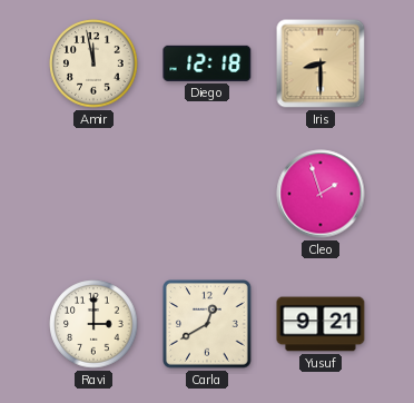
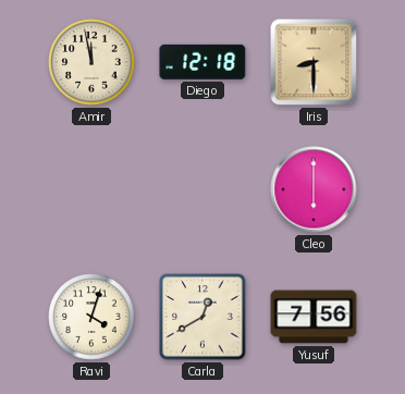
Cleo: 1:57 -> 6:00
Ravi: 3:00 -> 4:03
Yusuf: 9:21 -> 7:56
